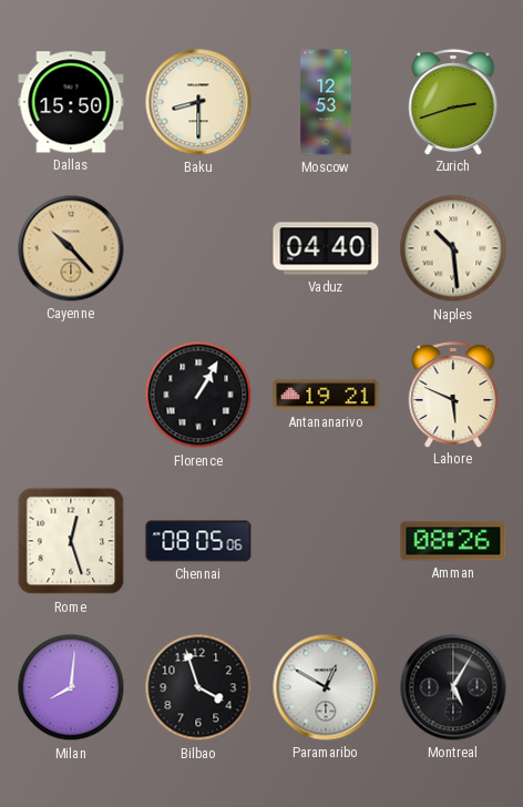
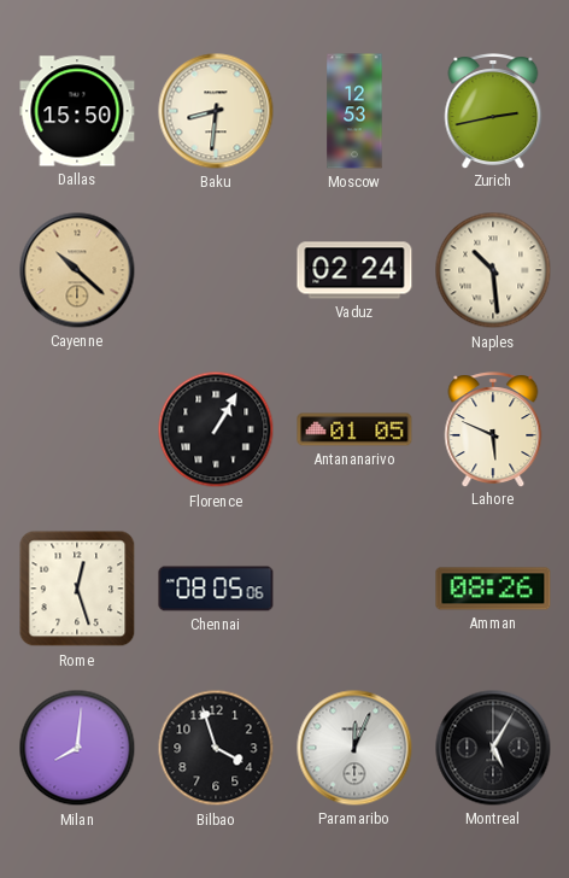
Baku: 8:30 -> 8:31
Zurich: 2:42 -> 2:43
Cayenne: 10:23 -> 10:22
Vaduz: 04:40 -> 02:24
Antananarivo: 19:21 -> 01:05
Paramaribo: 12:50 -> 12:04
